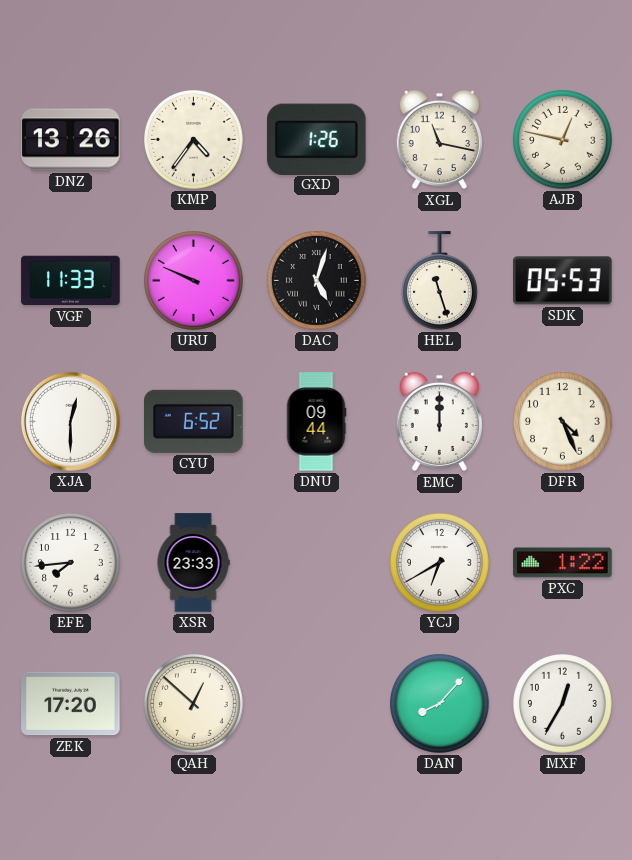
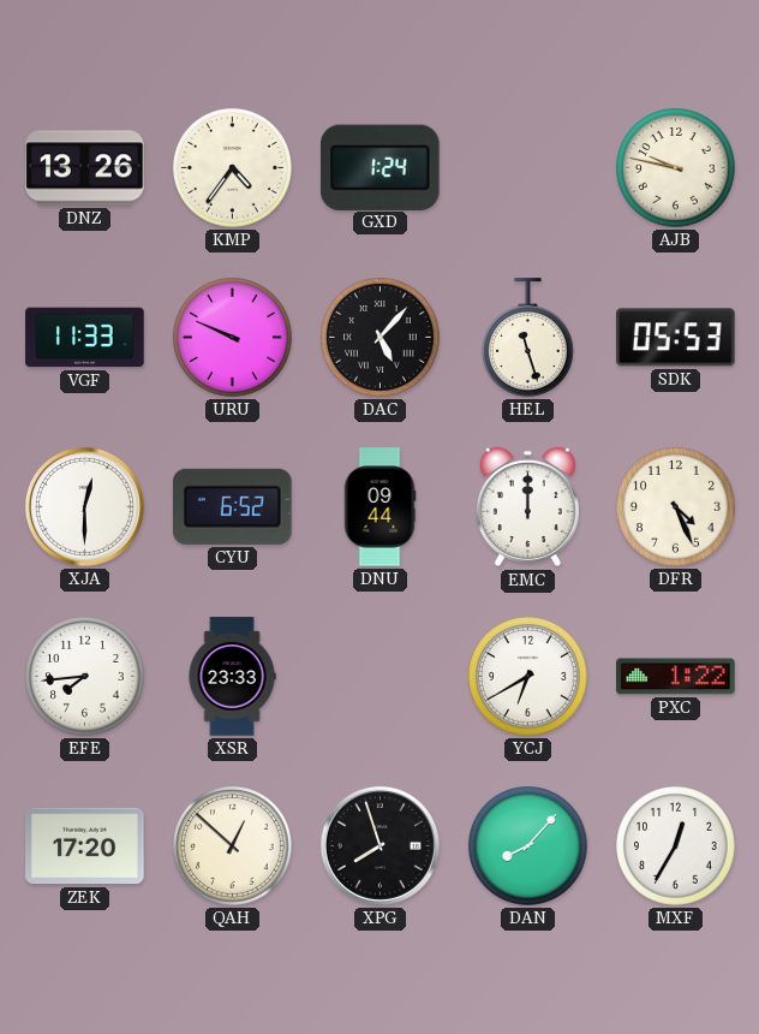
GXD: 1:26 -> 1:24
XGL: 11:17 -> none
AJB: 12:47 -> 9:47
DAC: 5:03 -> 5:07
XPG: none -> 7:57
